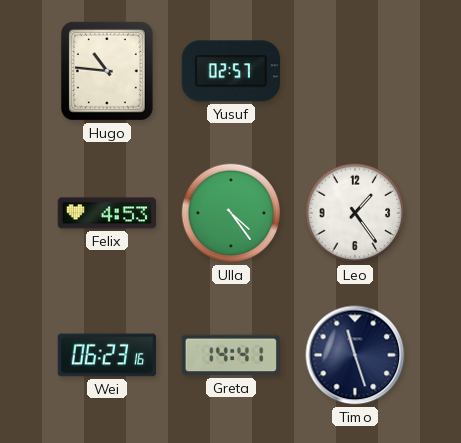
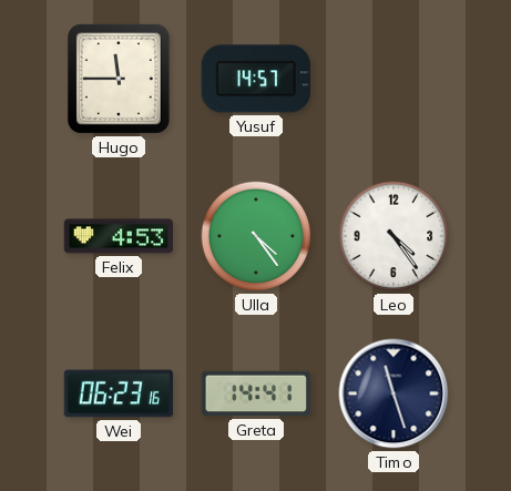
Hugo: 10:46 -> 11:45
Yusuf: 02:57 -> 14:57
Leo: 1:24 -> 4:24
